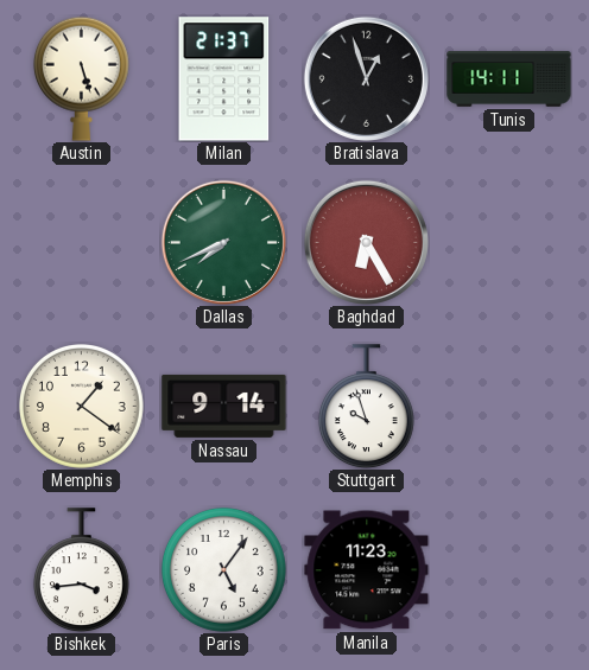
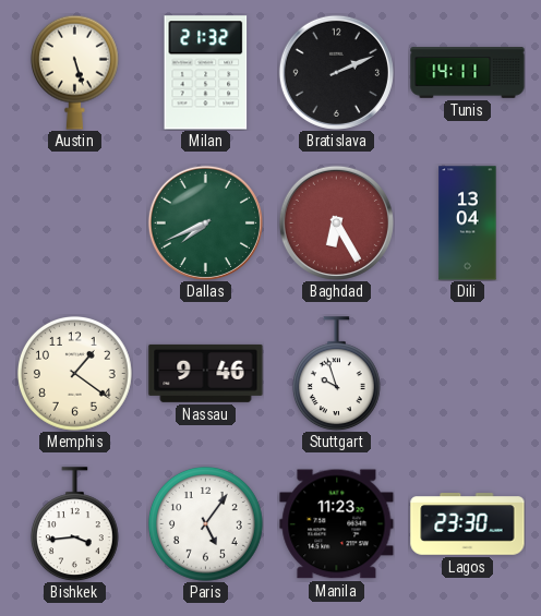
Milan: 21:37 -> 21:32
Bratislava: 12:57 -> 2:11
Dili: none -> 13:04
Nassau: 9:14 -> 9:46
Lagos: none -> 23:30
